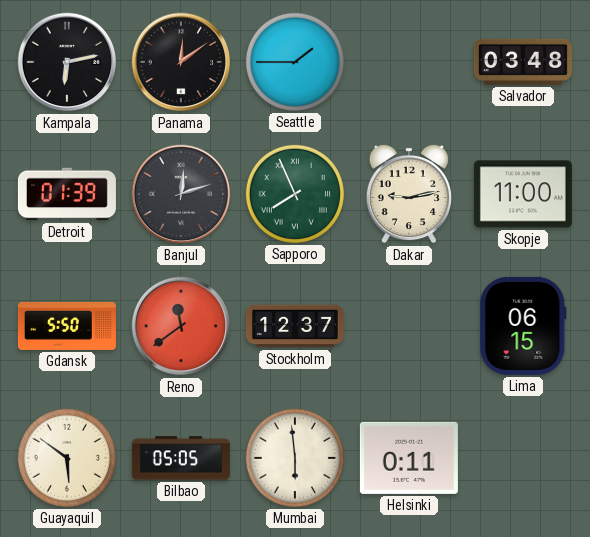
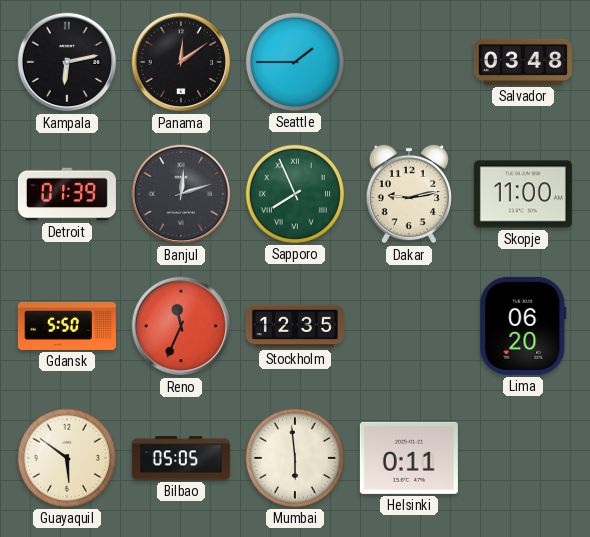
Reno: 11:39 -> 11:34
Stockholm: 12:37 -> 12:35
Lima: 06:15 -> 06:20
